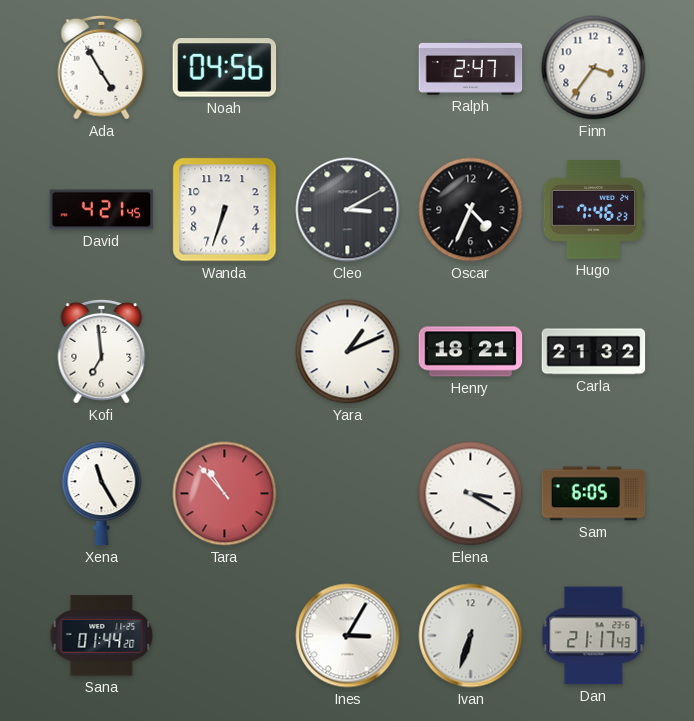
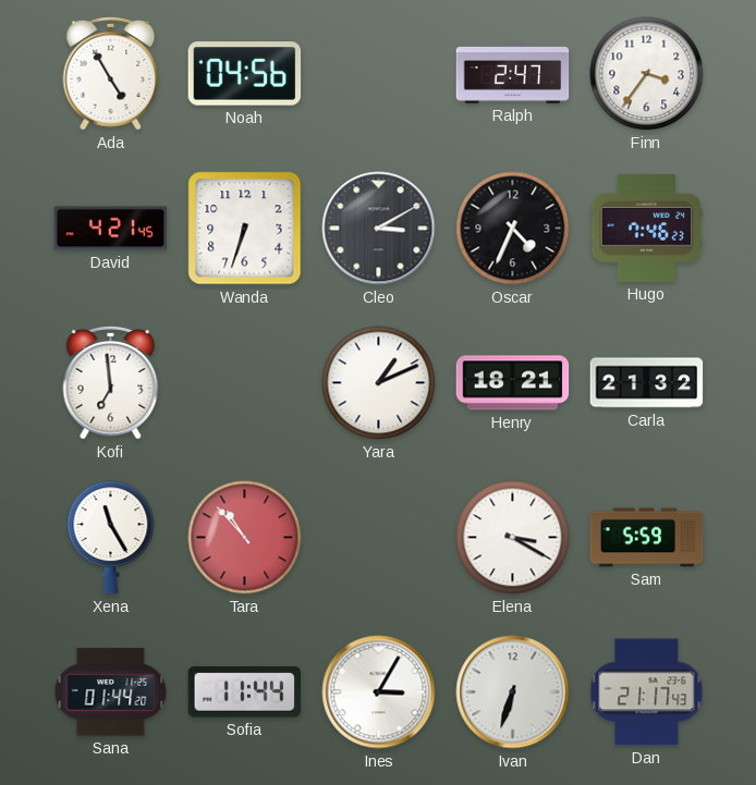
Sam: 6:05 -> 5:59
Sofia: none -> 11:44
